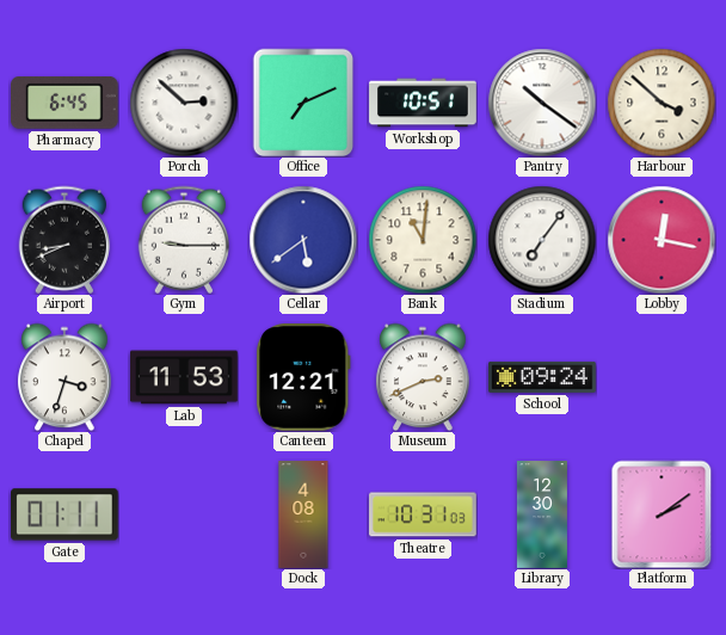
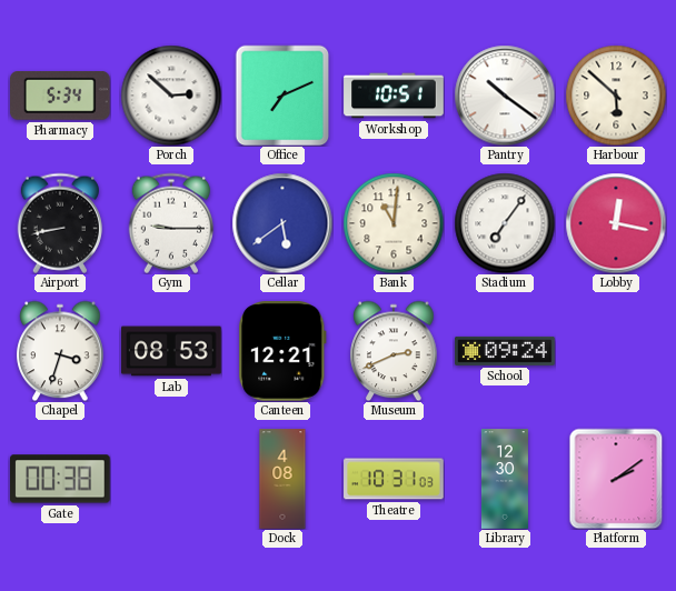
Pharmacy: 6:45 -> 5:34
Harbour: 3:52 -> 5:52
Airport: 8:41 -> 8:43
Lab: 11:53 -> 08:53
Gate: 01:11 -> 00:38
